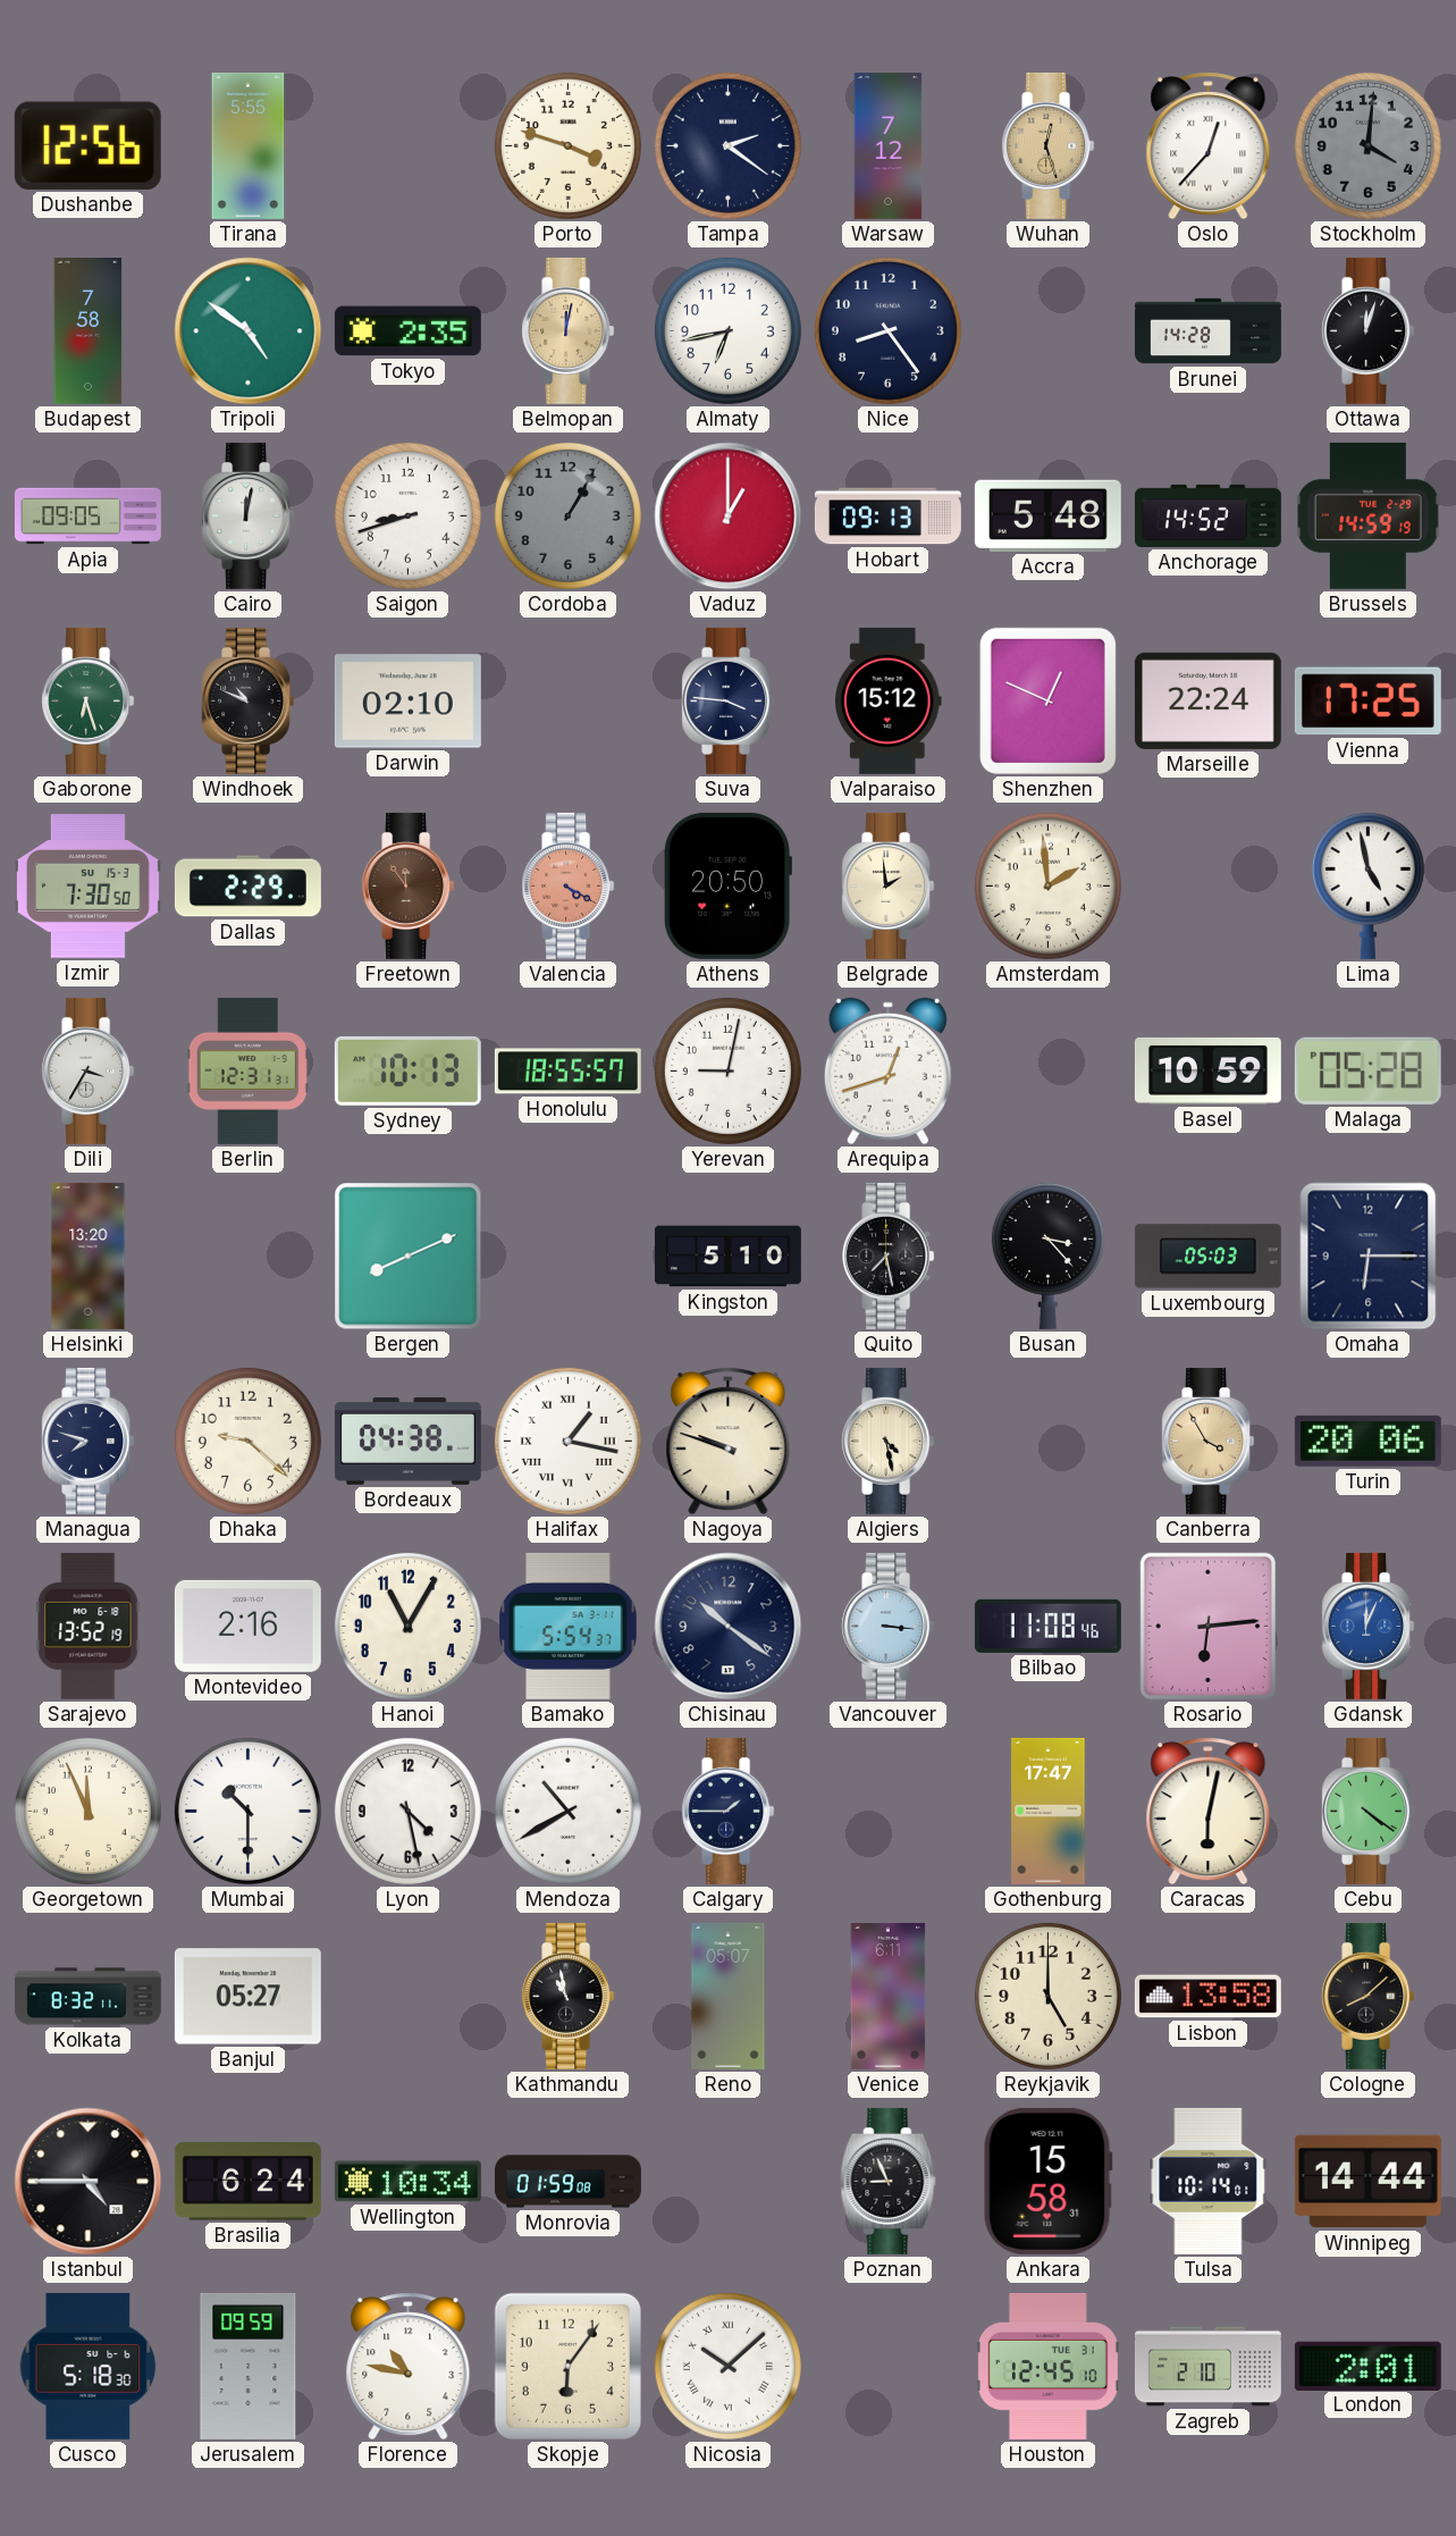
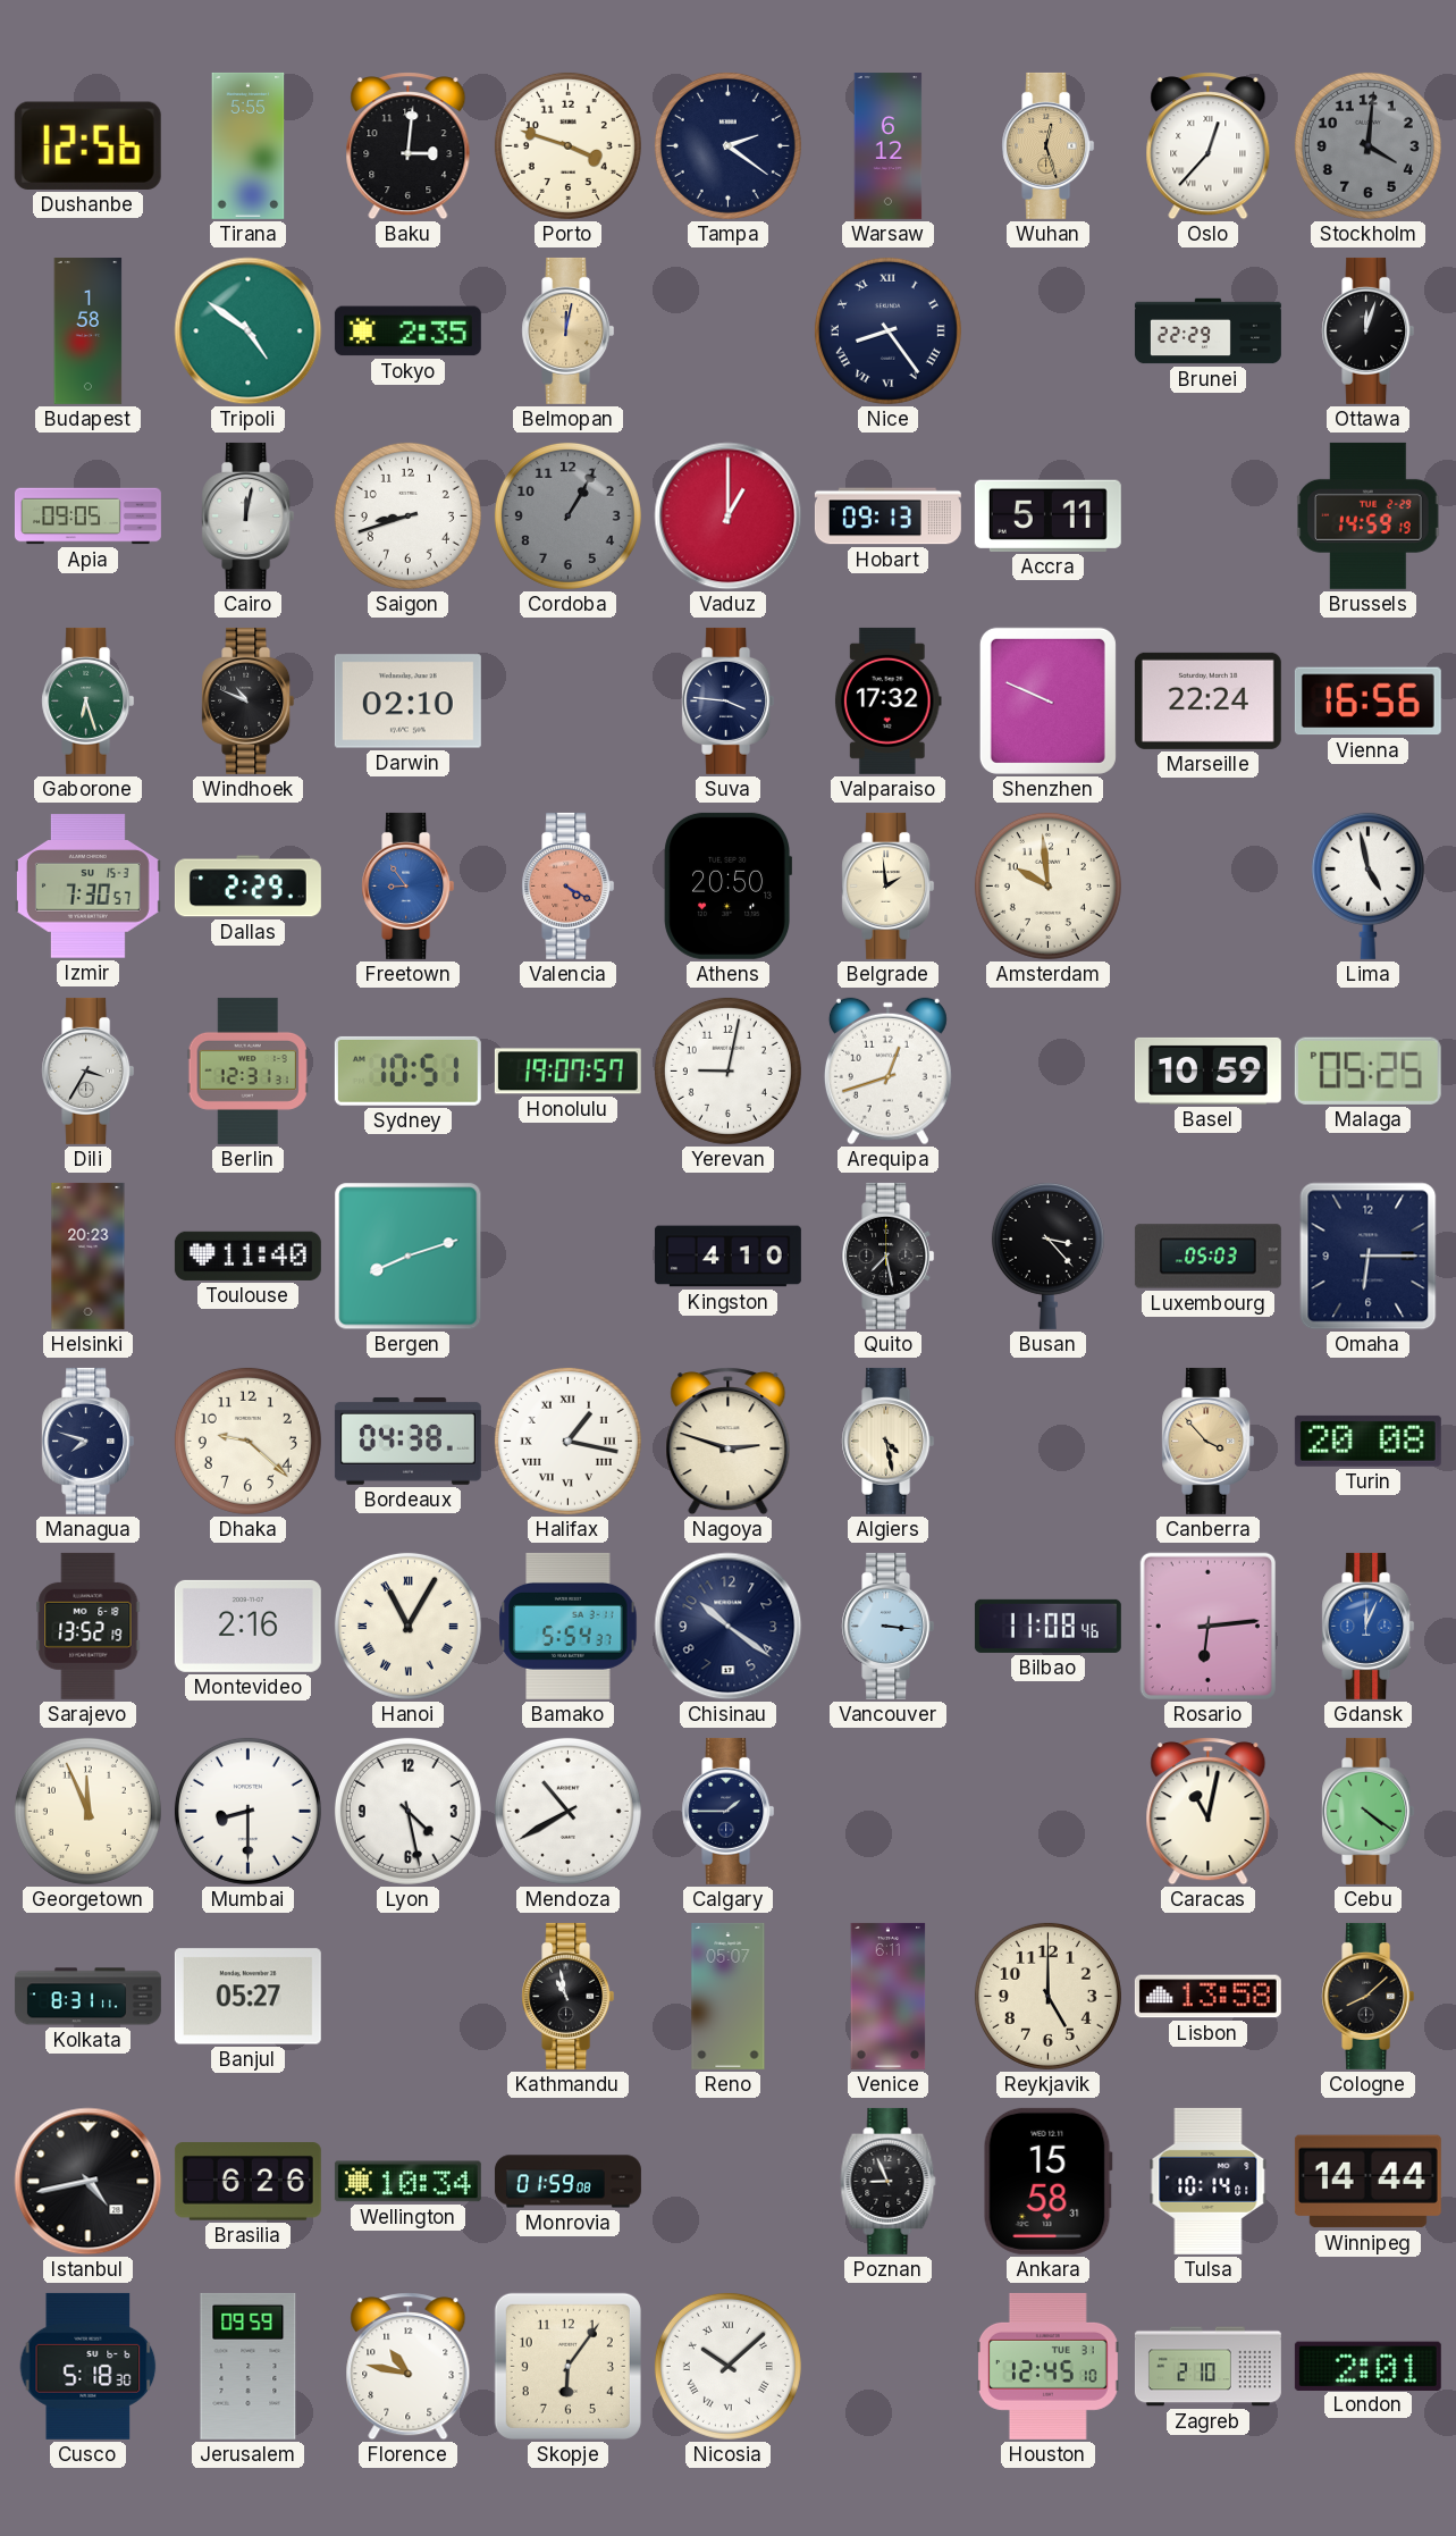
Baku: none -> 3:01
Warsaw: 7:12 -> 6:12
Budapest: 7:58 -> 1:58
Almaty: 6:43 -> none
Nice numerals: Arabic -> Roman
Brunei: 14:28 -> 22:29
Accra: 5:48 -> 5:11
Anchorage: 14:52 -> none
Valparaiso: 15:12 -> 17:32
Shenzhen: 12:49 -> 9:49
Vienna: 17:25 -> 16:56
Izmir: 7:30:50 -> 7:30:57
Freetown: 11:54 -> 8:54
Freetown dial: brown -> blue
Amsterdam: 1:59 -> 9:59
Sydney: 10:13 -> 10:51
Honolulu: 18:55 -> 19:07
Malaga: 05:28 -> 05:25
Helsinki: 13:20 -> 20:23
Toulouse: none -> 11:40
Bergen: 8:11 -> 8:12
Kingston: 5:10 -> 4:10
Nagoya: 9:48 -> 2:48
Canberra: 3:55 -> 3:53
Turin: 20:06 -> 20:08
Hanoi numerals: Arabic -> Roman
Mumbai: 10:30 -> 8:30
Gothenburg: 17:47 -> none
Caracas: 6:02 -> 11:02
Kolkata: 8:32 -> 8:31
Istanbul: 4:45 -> 4:43
Brasilia: 6:24 -> 6:26
